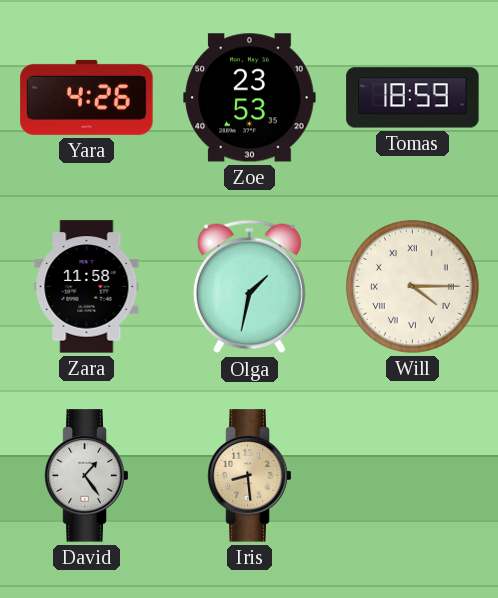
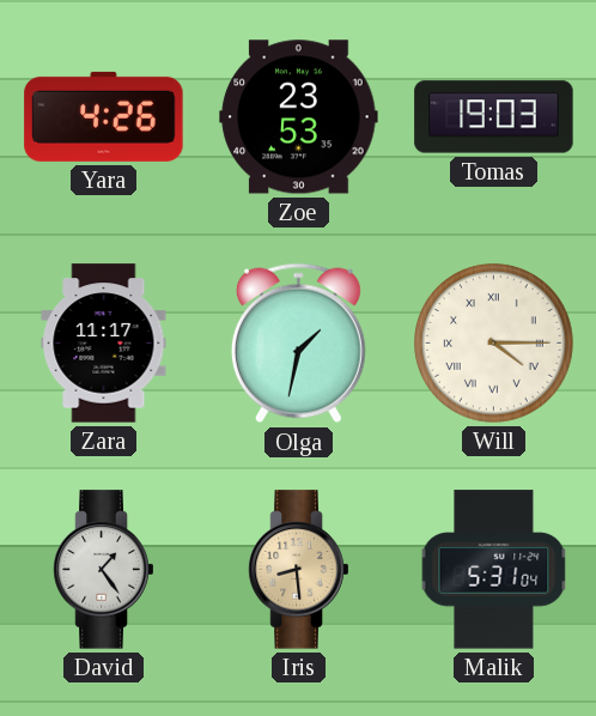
Tomas: 18:59 -> 19:03
Zara: 11:58 -> 11:17
Malik: none -> 5:31
